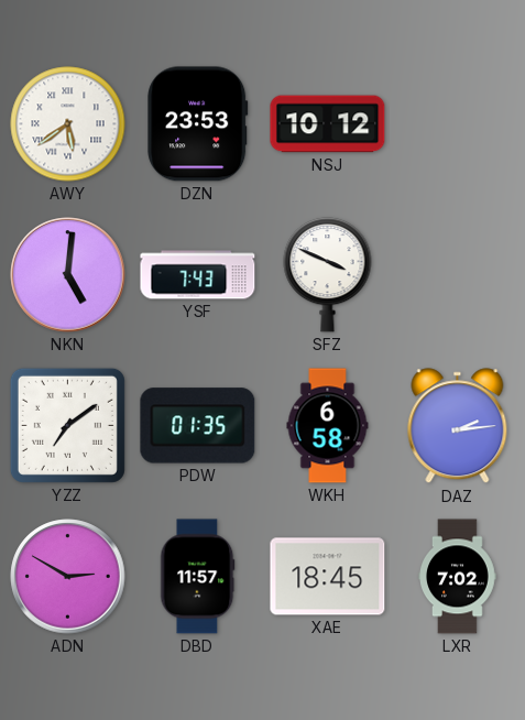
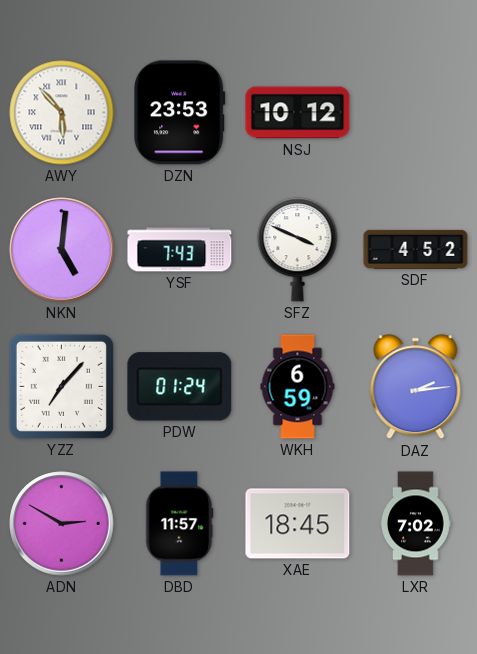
AWY: 5:39 -> 5:53
SDF: none -> 4:52
YZZ: 7:09 -> 7:07
PDW: 01:35 -> 01:24
WKH: 6:58 -> 6:59
